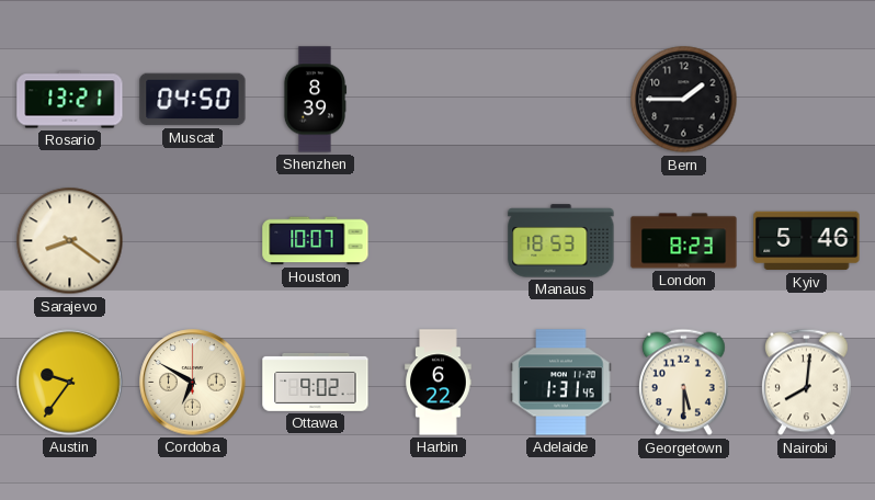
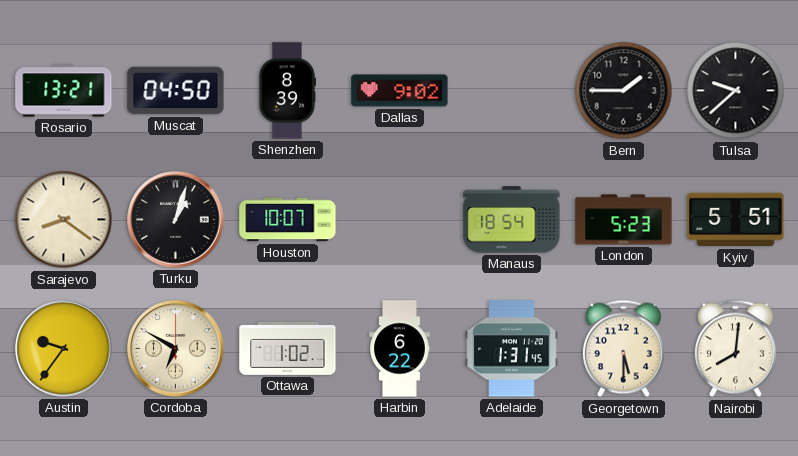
Dallas: none -> 9:02
Tulsa: none -> 9:38
Turku: none -> 1:03
Manaus: 18:53 -> 18:54
London: 8:23 -> 5:23
Kyiv: 5:46 -> 5:51
Ottawa: 9:02 -> 1:02
